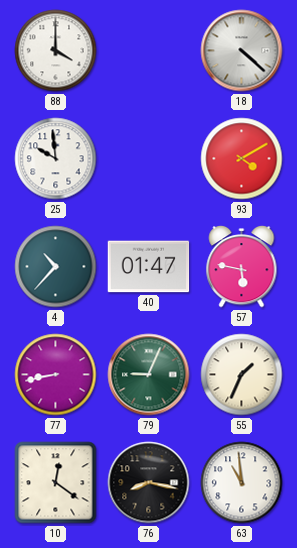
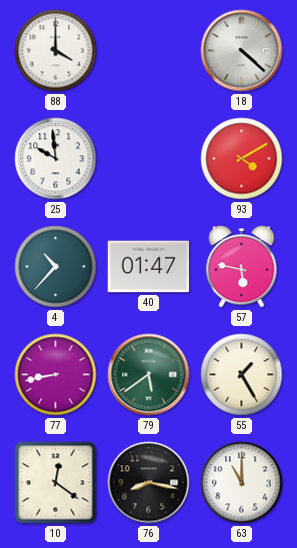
79: 9:04 -> 5:39
55: 1:34 -> 1:25
63: 10:59 -> 11:00
